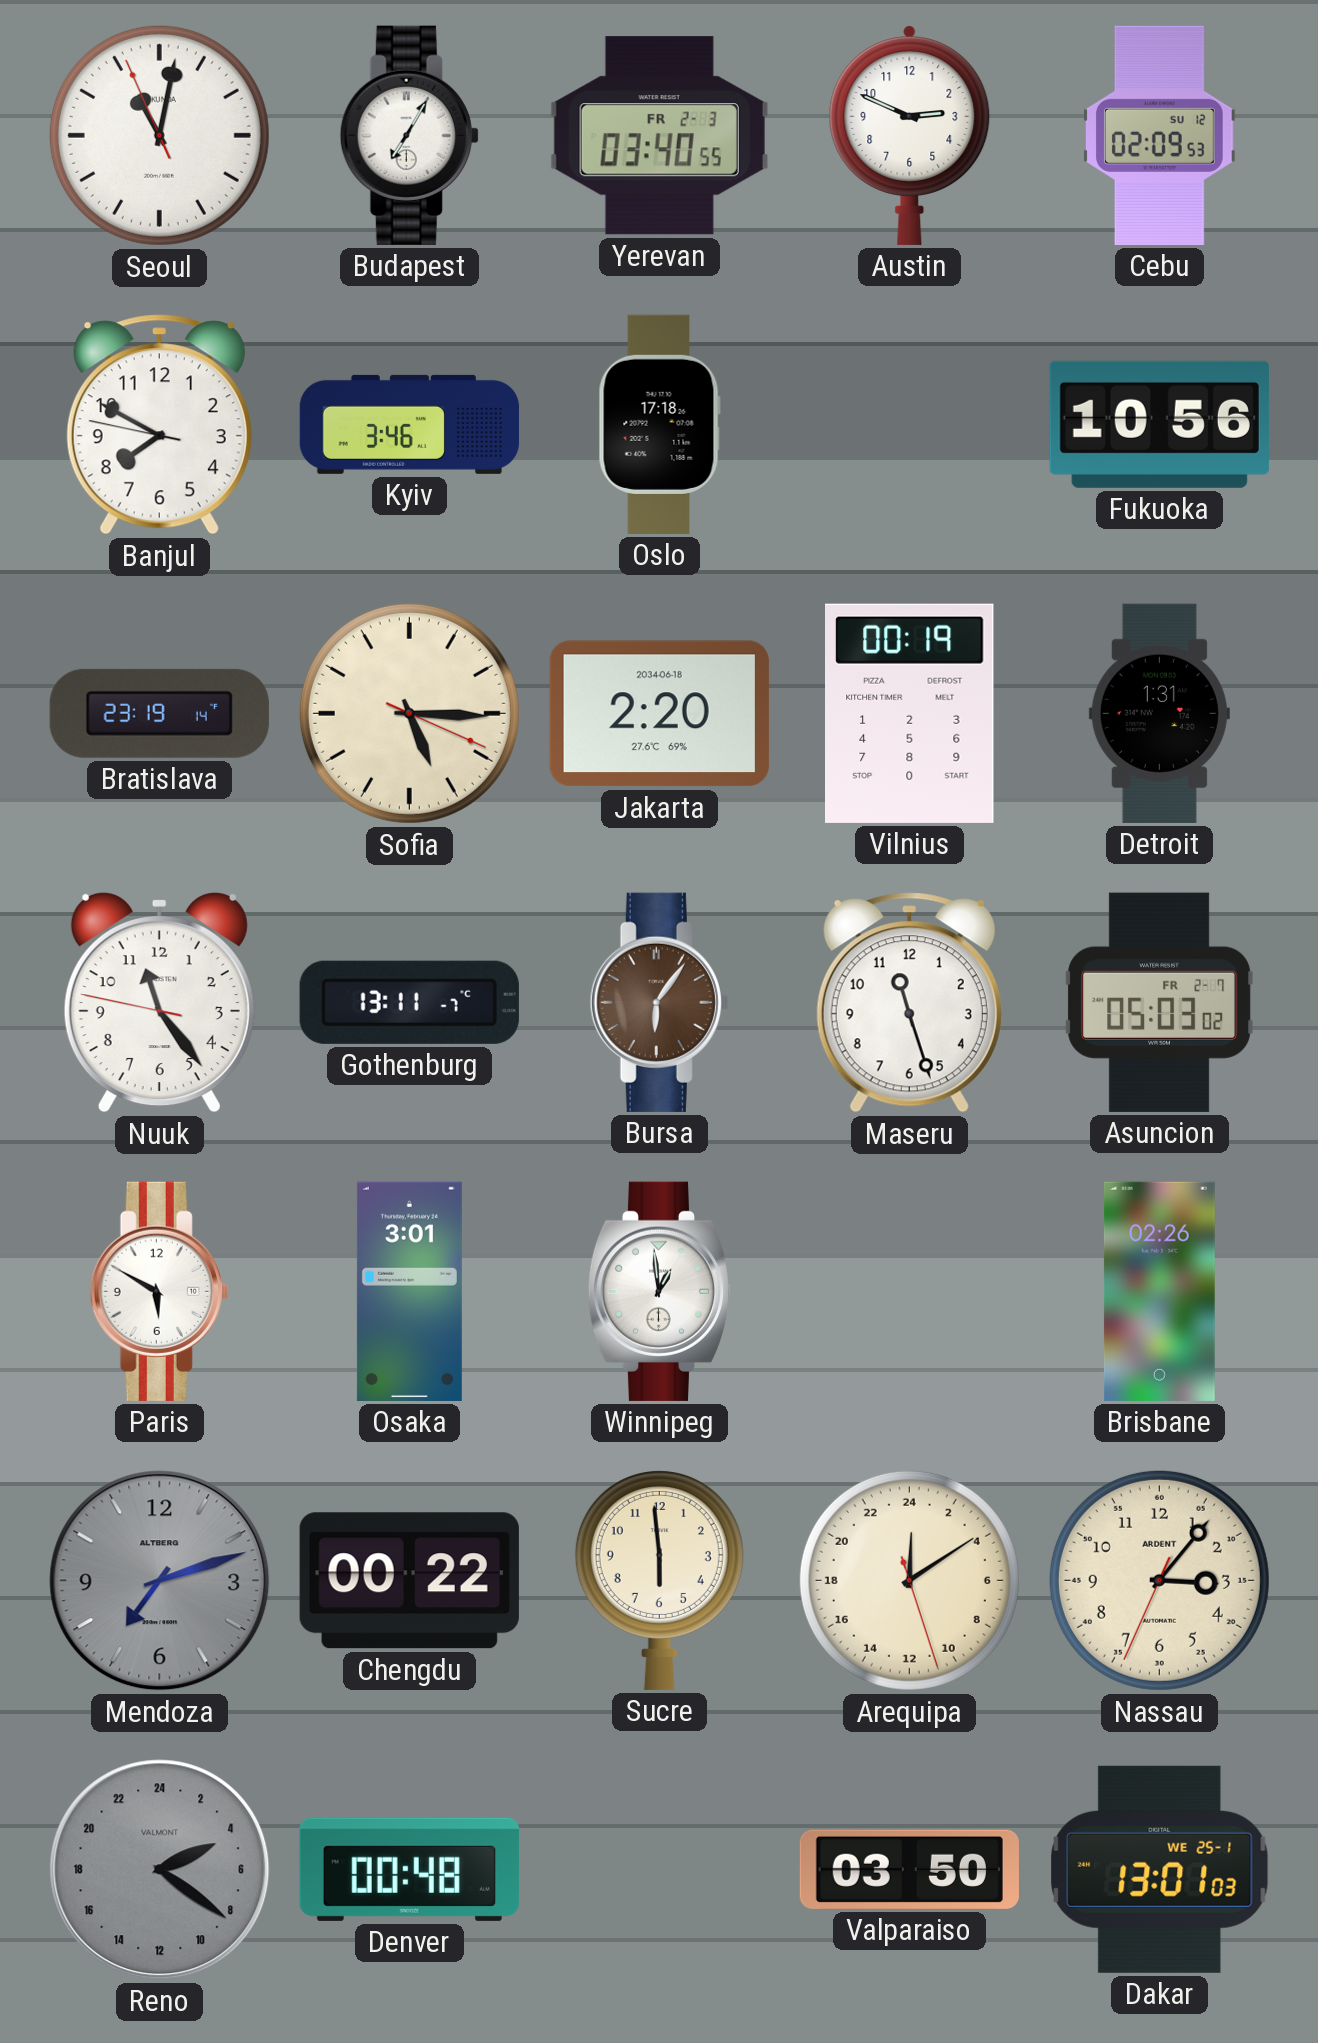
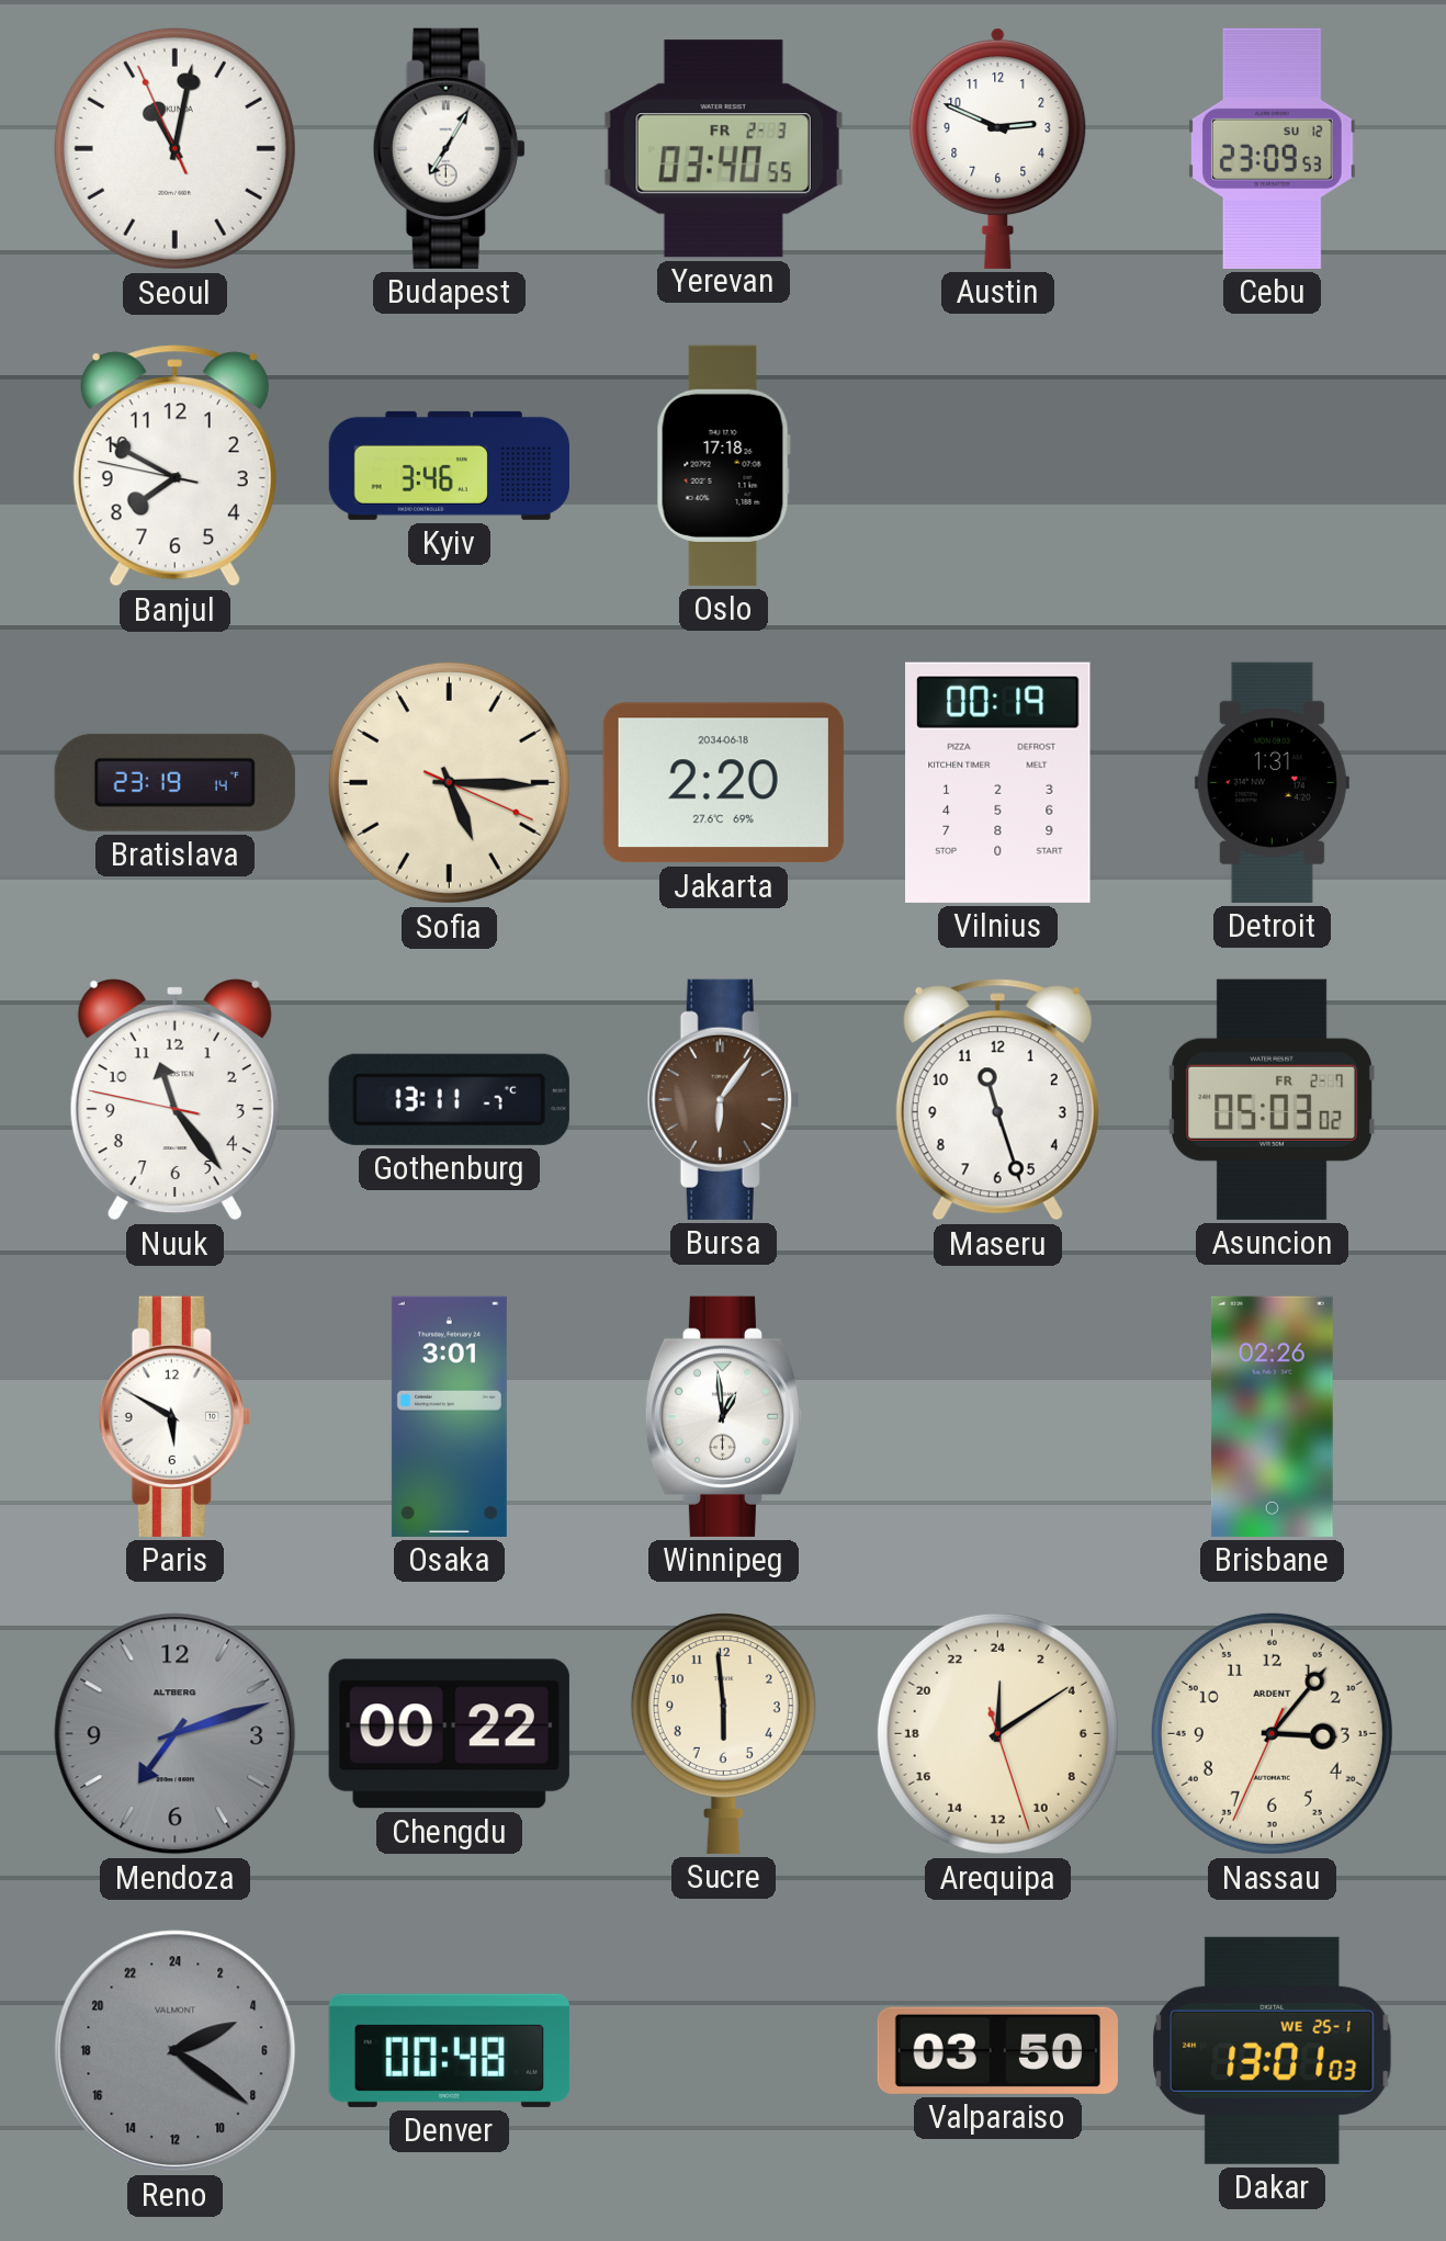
Cebu: 02:09 -> 23:09
Fukuoka: 10:56 -> none
